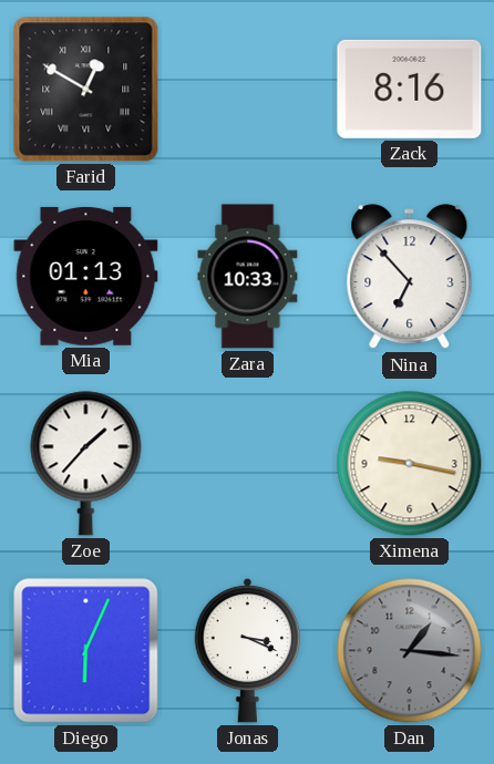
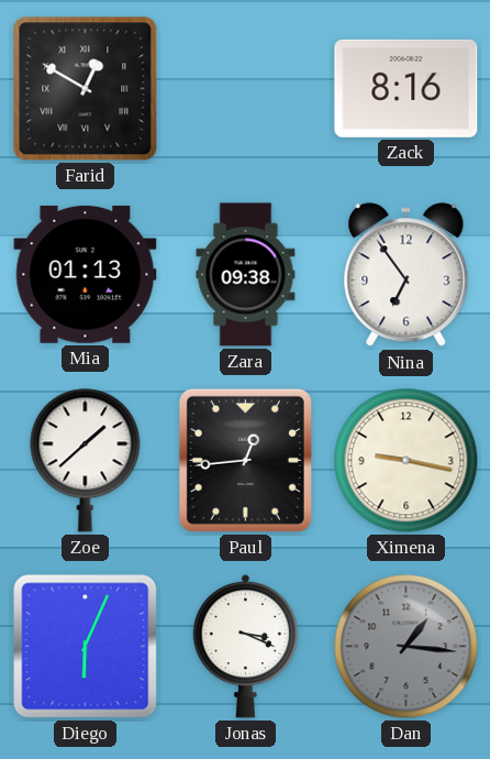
Zara: 10:33 -> 09:38
Nina: 6:53 -> 6:54
Zoe: 1:37 -> 1:38
Paul: none -> 12:44
